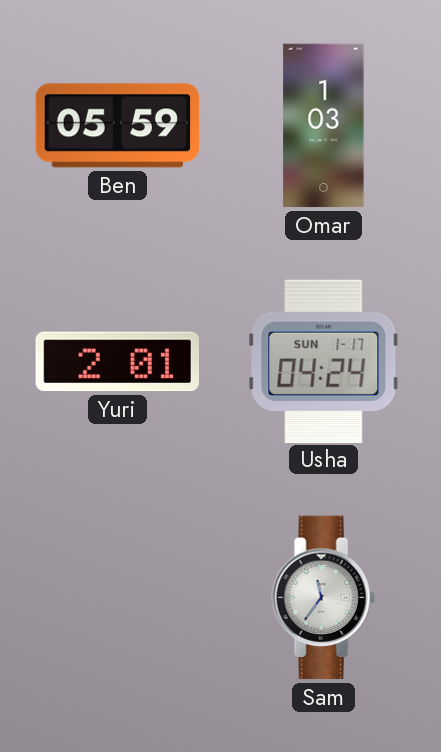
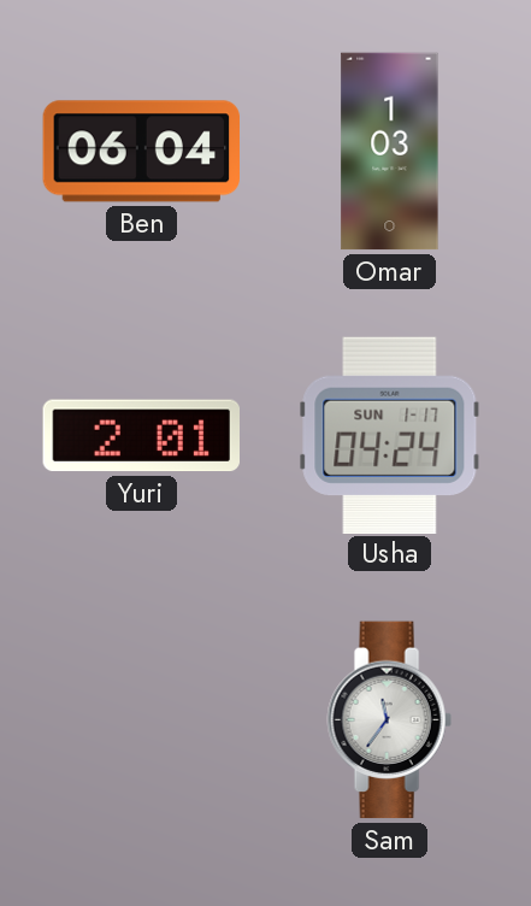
Ben: 05:59 -> 06:04
